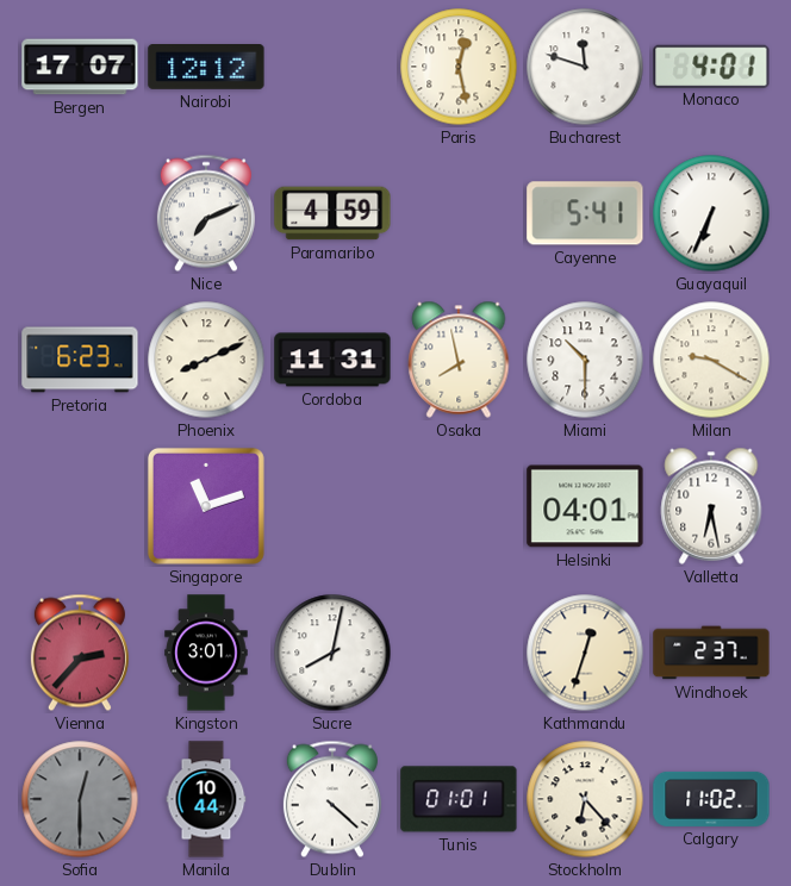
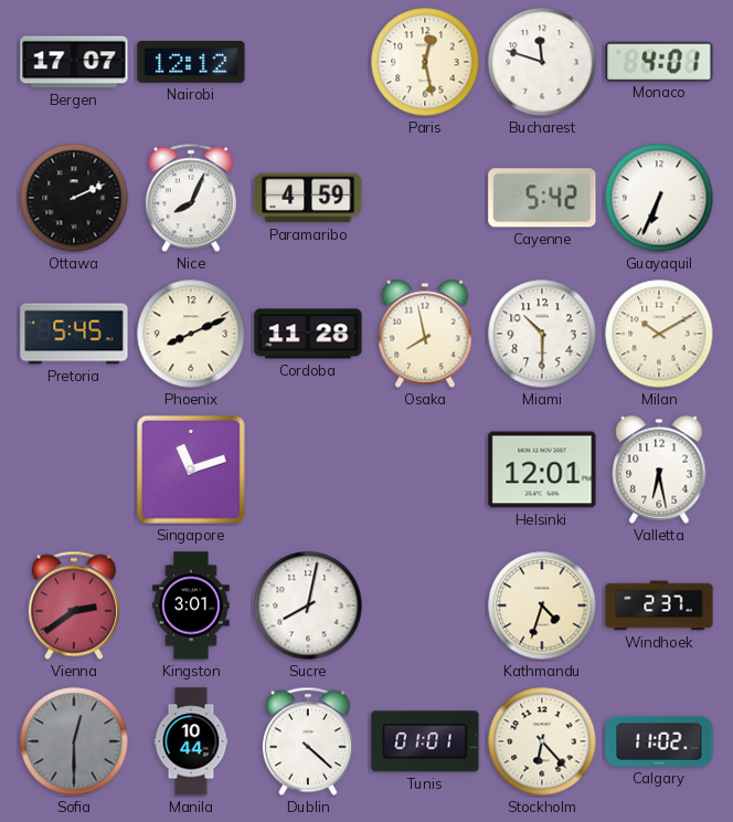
Ottawa: none -> 2:11
Nice: 7:11 -> 8:04
Cayenne: 5:41 -> 5:42
Pretoria: 6:23 -> 5:45
Cordoba: 11:31 -> 11:28
Milan: 9:20 -> 10:10
Helsinki: 04:01 -> 12:01
Vienna: 2:37 -> 2:39
Kathmandu: 12:33 -> 4:33
